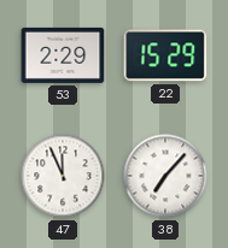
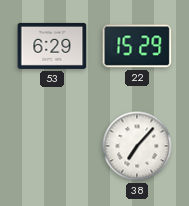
53: 2:29 -> 6:29
47: 11:56 -> none
